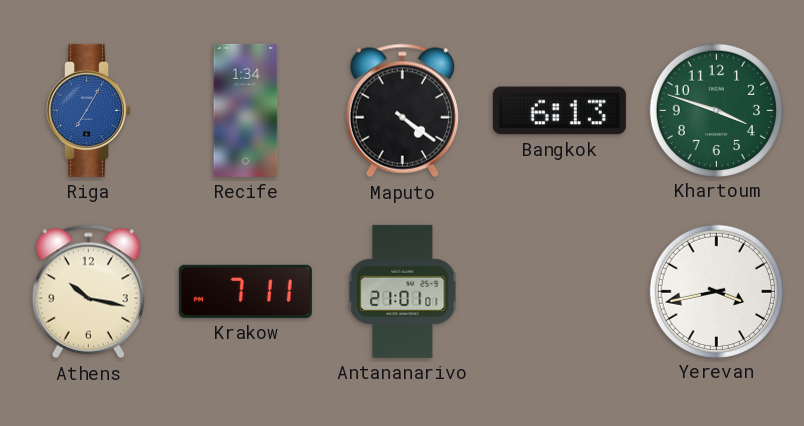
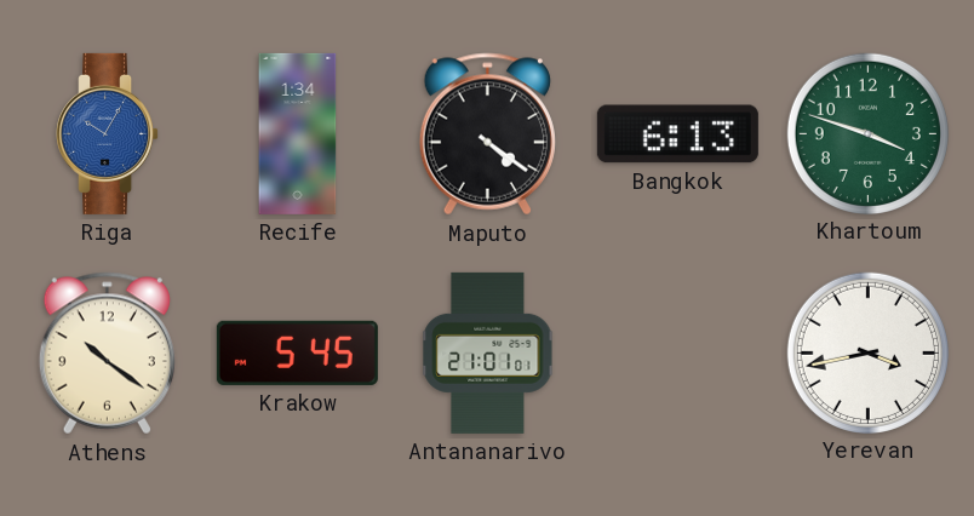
Riga: 7:05 -> 10:05
Athens: 10:17 -> 10:21
Krakow: 7:11 -> 5:45
